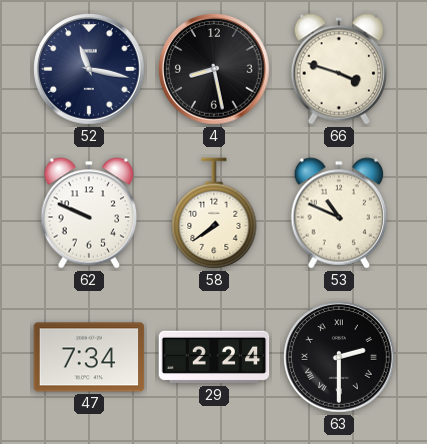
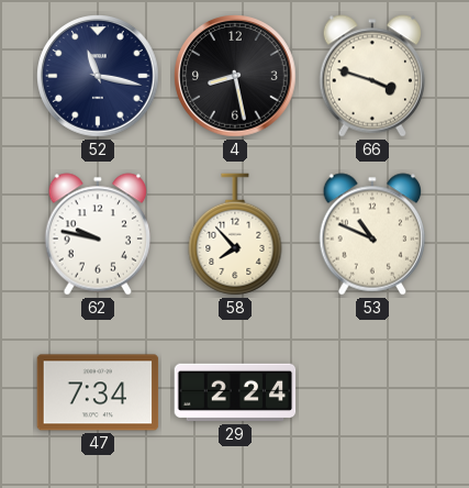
62: 9:49 -> 9:47
58: 7:39 -> 7:53
63: 2:30 -> none
